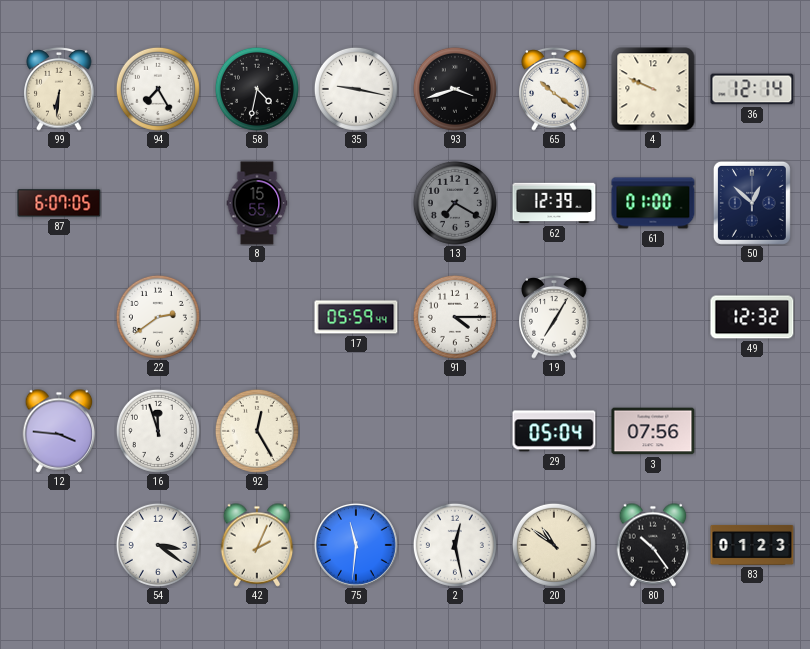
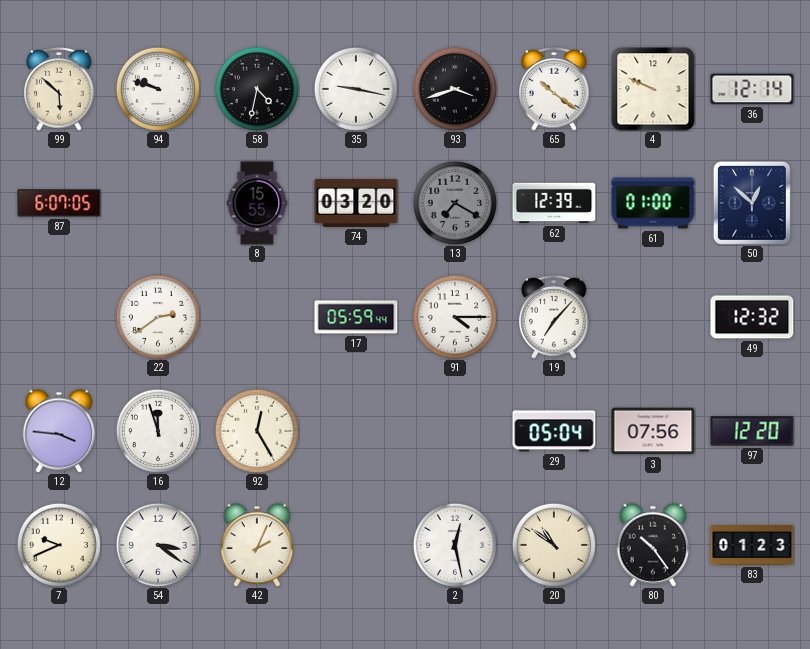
99: 6:31 -> 5:52
94: 7:25 -> 9:48
74: none -> 03:20
19: 7:05 -> 7:07
97: none -> 12:20
7: none -> 9:41
75: 11:31 -> none
